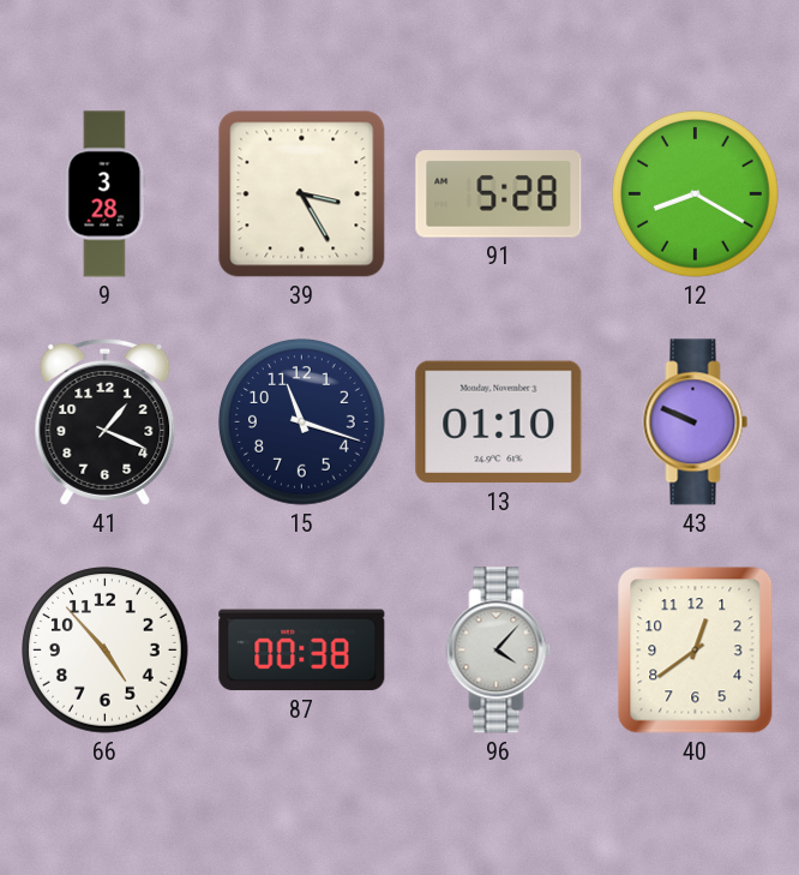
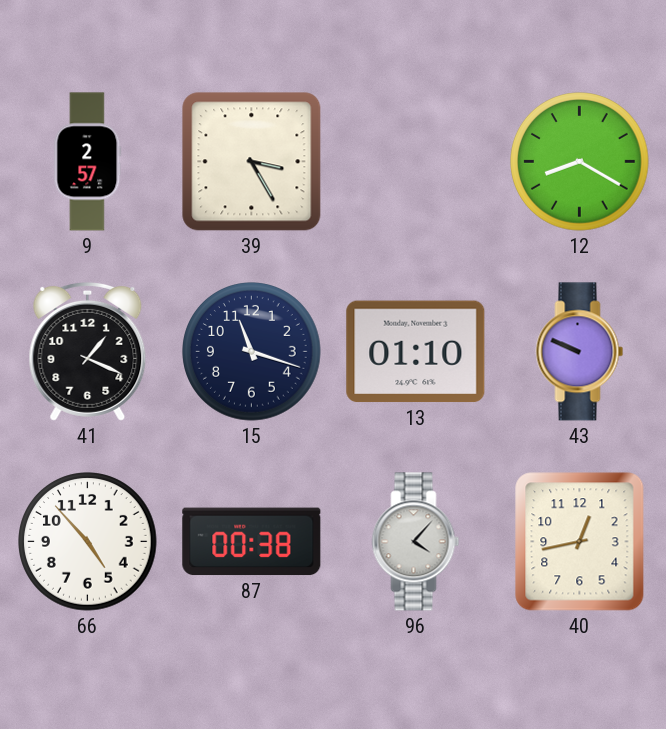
9: 3:28 -> 2:57
91: 5:28 -> none
40: 12:39 -> 12:43
